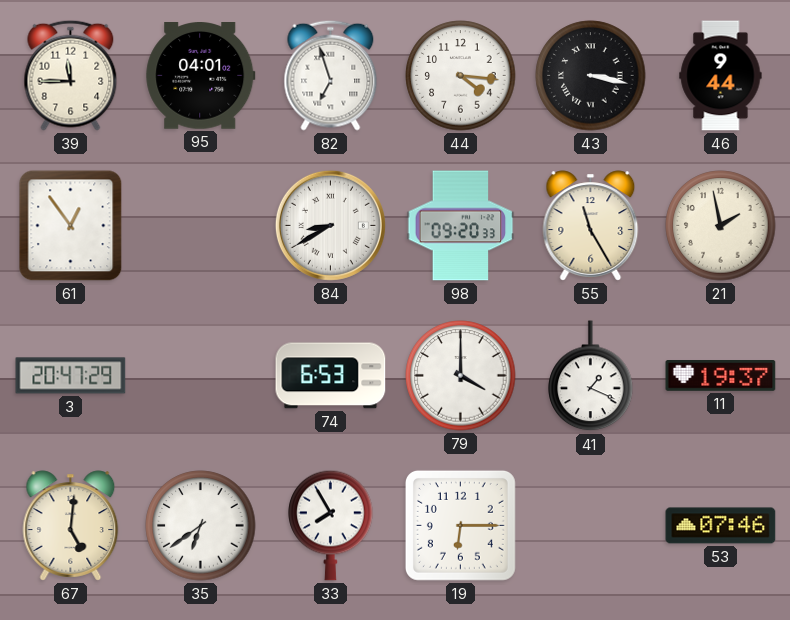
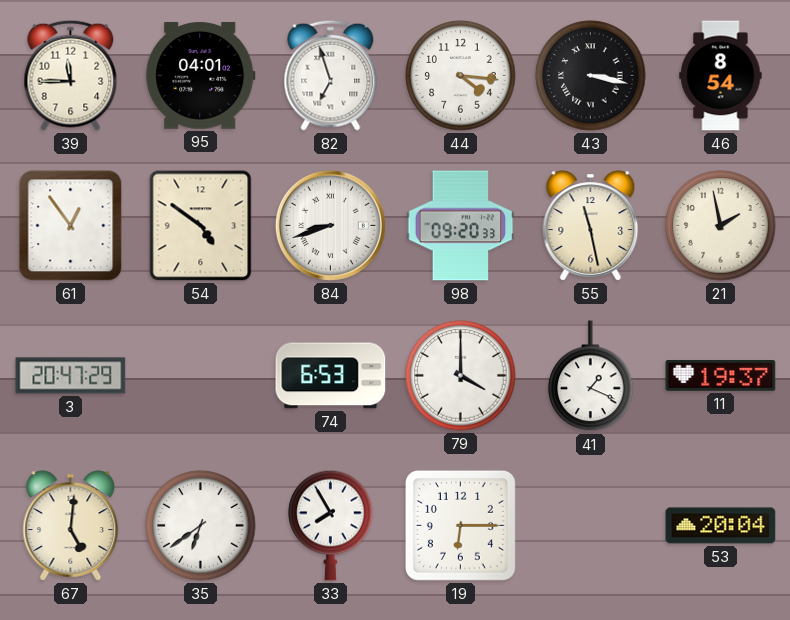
46: 9:44 -> 8:54
54: none -> 4:51
84: 8:40 -> 8:42
55: 11:25 -> 11:28
53: 07:46 -> 20:04
